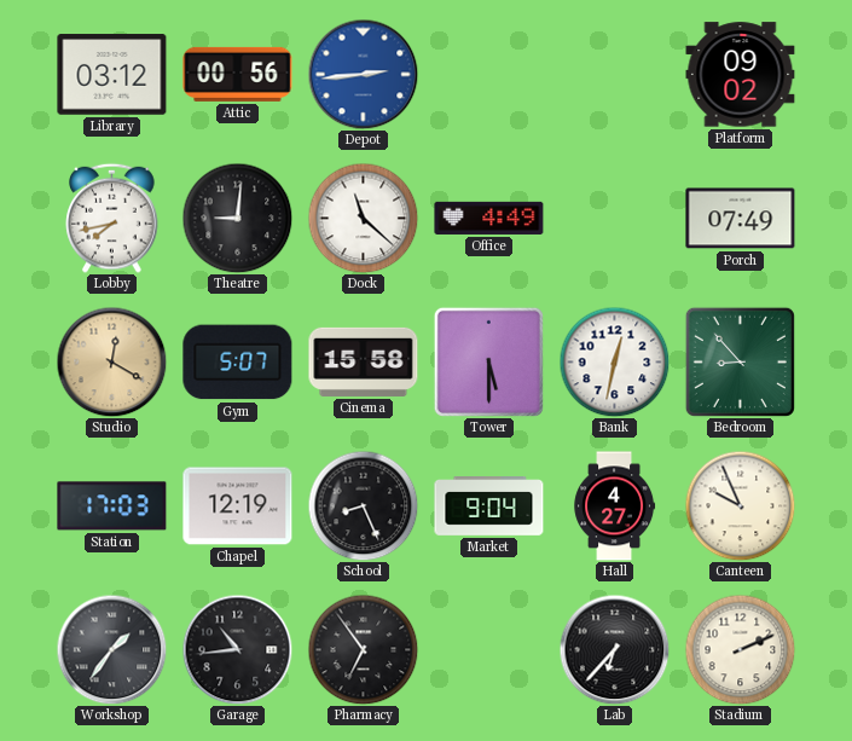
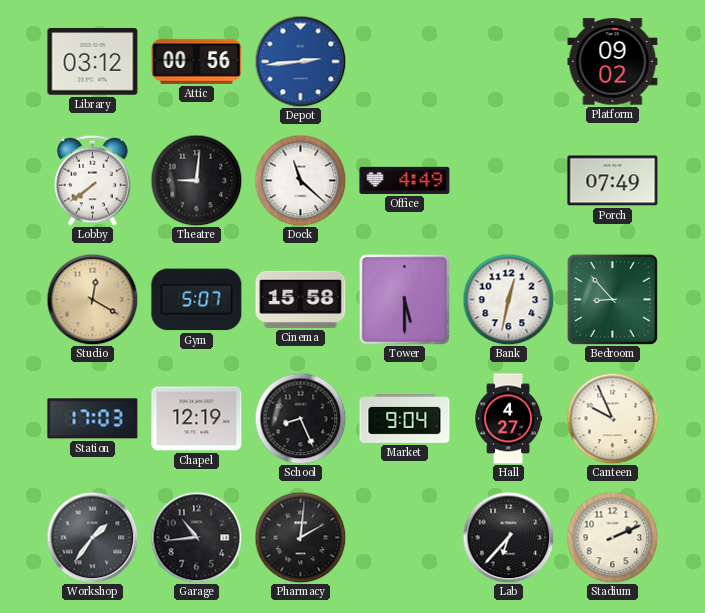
Lobby: 7:43 -> 7:39
Pharmacy: 6:54 -> 2:01
